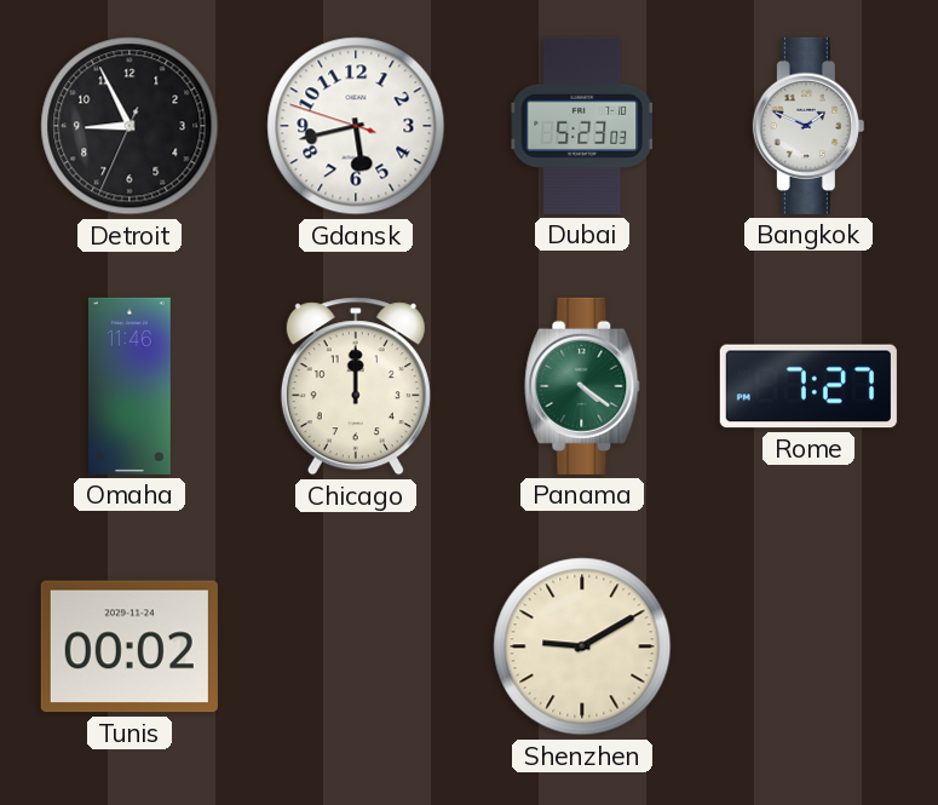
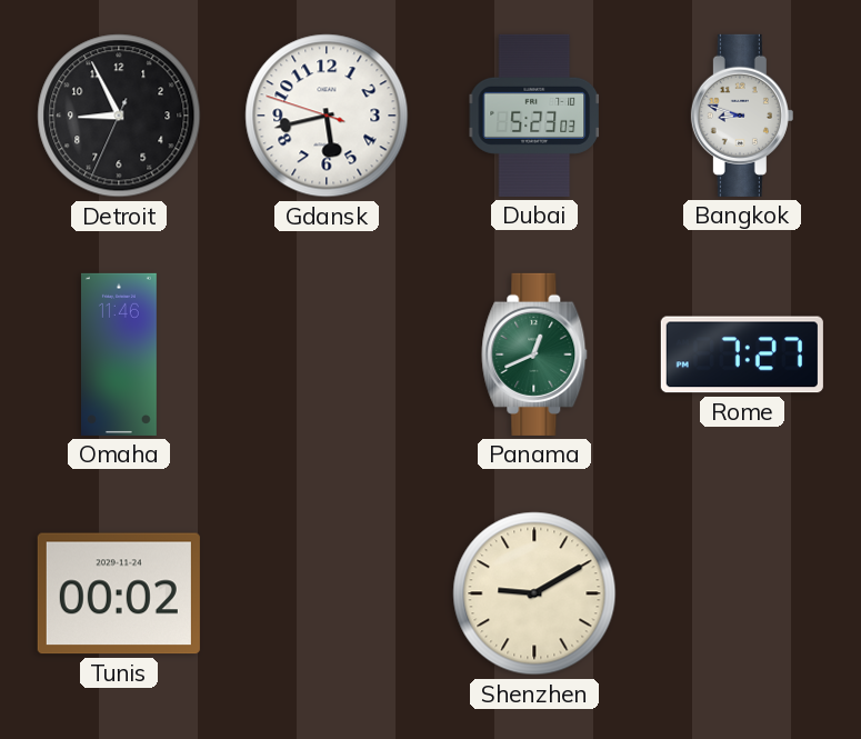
Bangkok: 1:49 -> 8:48
Chicago: 12:00 -> none
Panama: 4:21 -> 12:41
